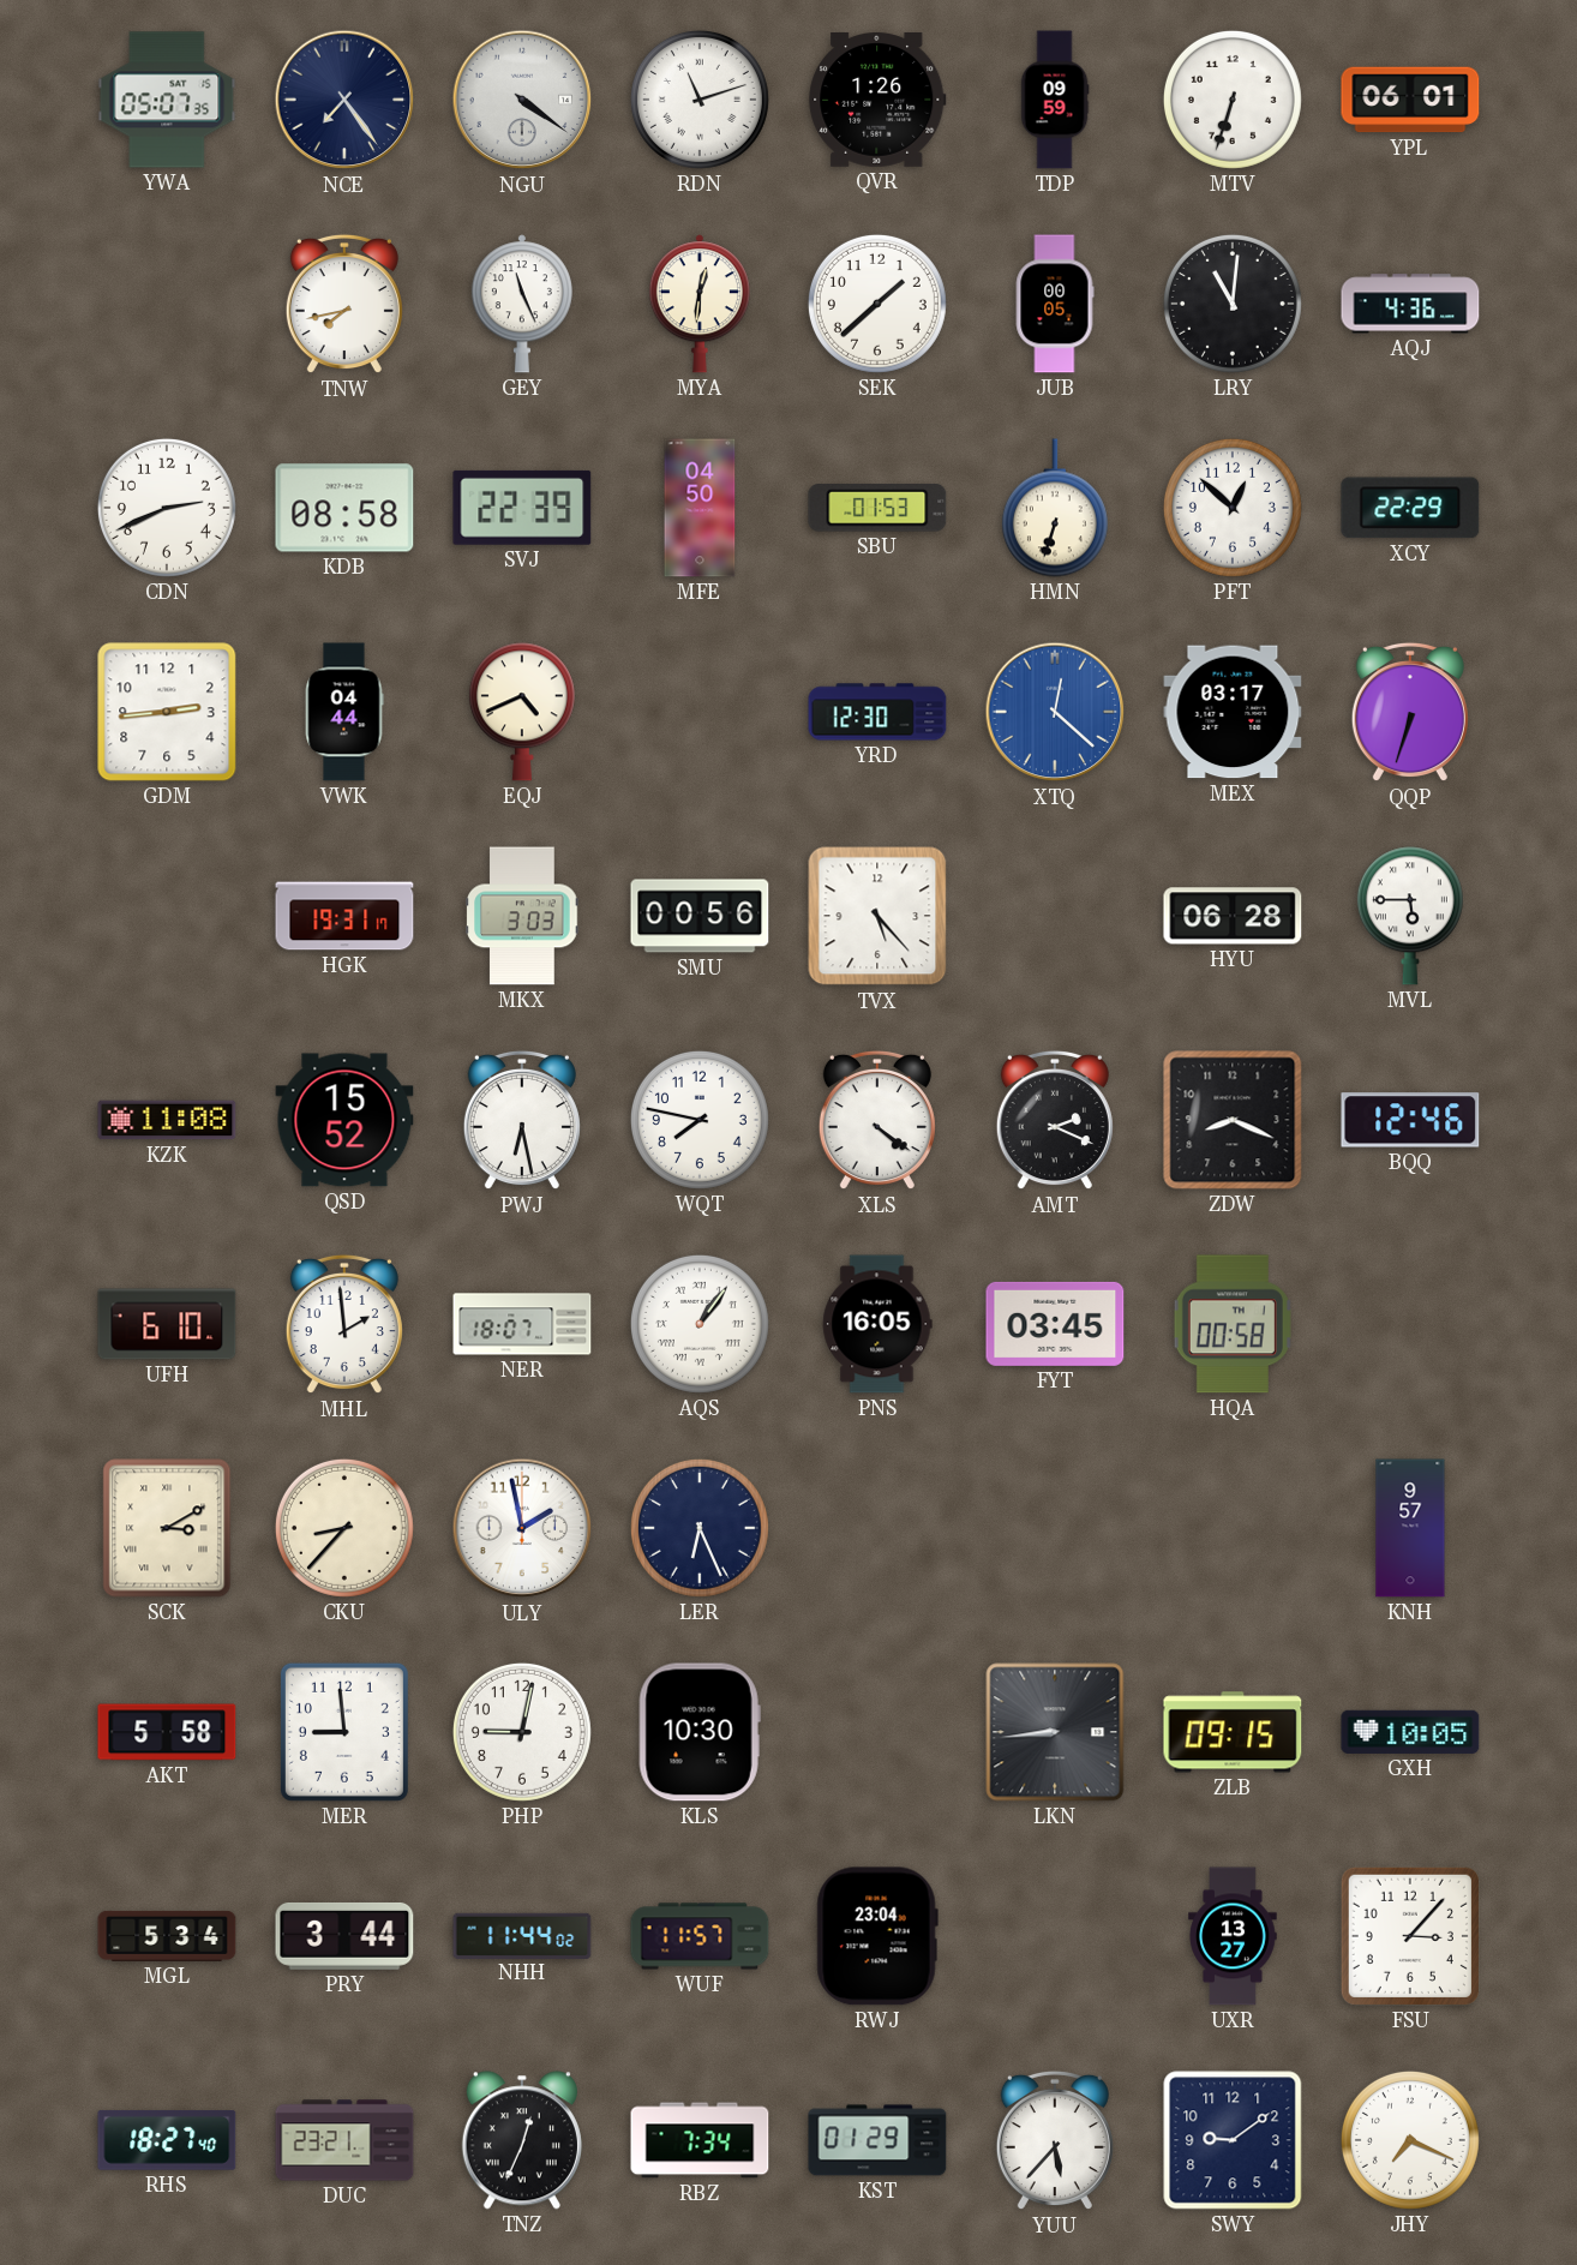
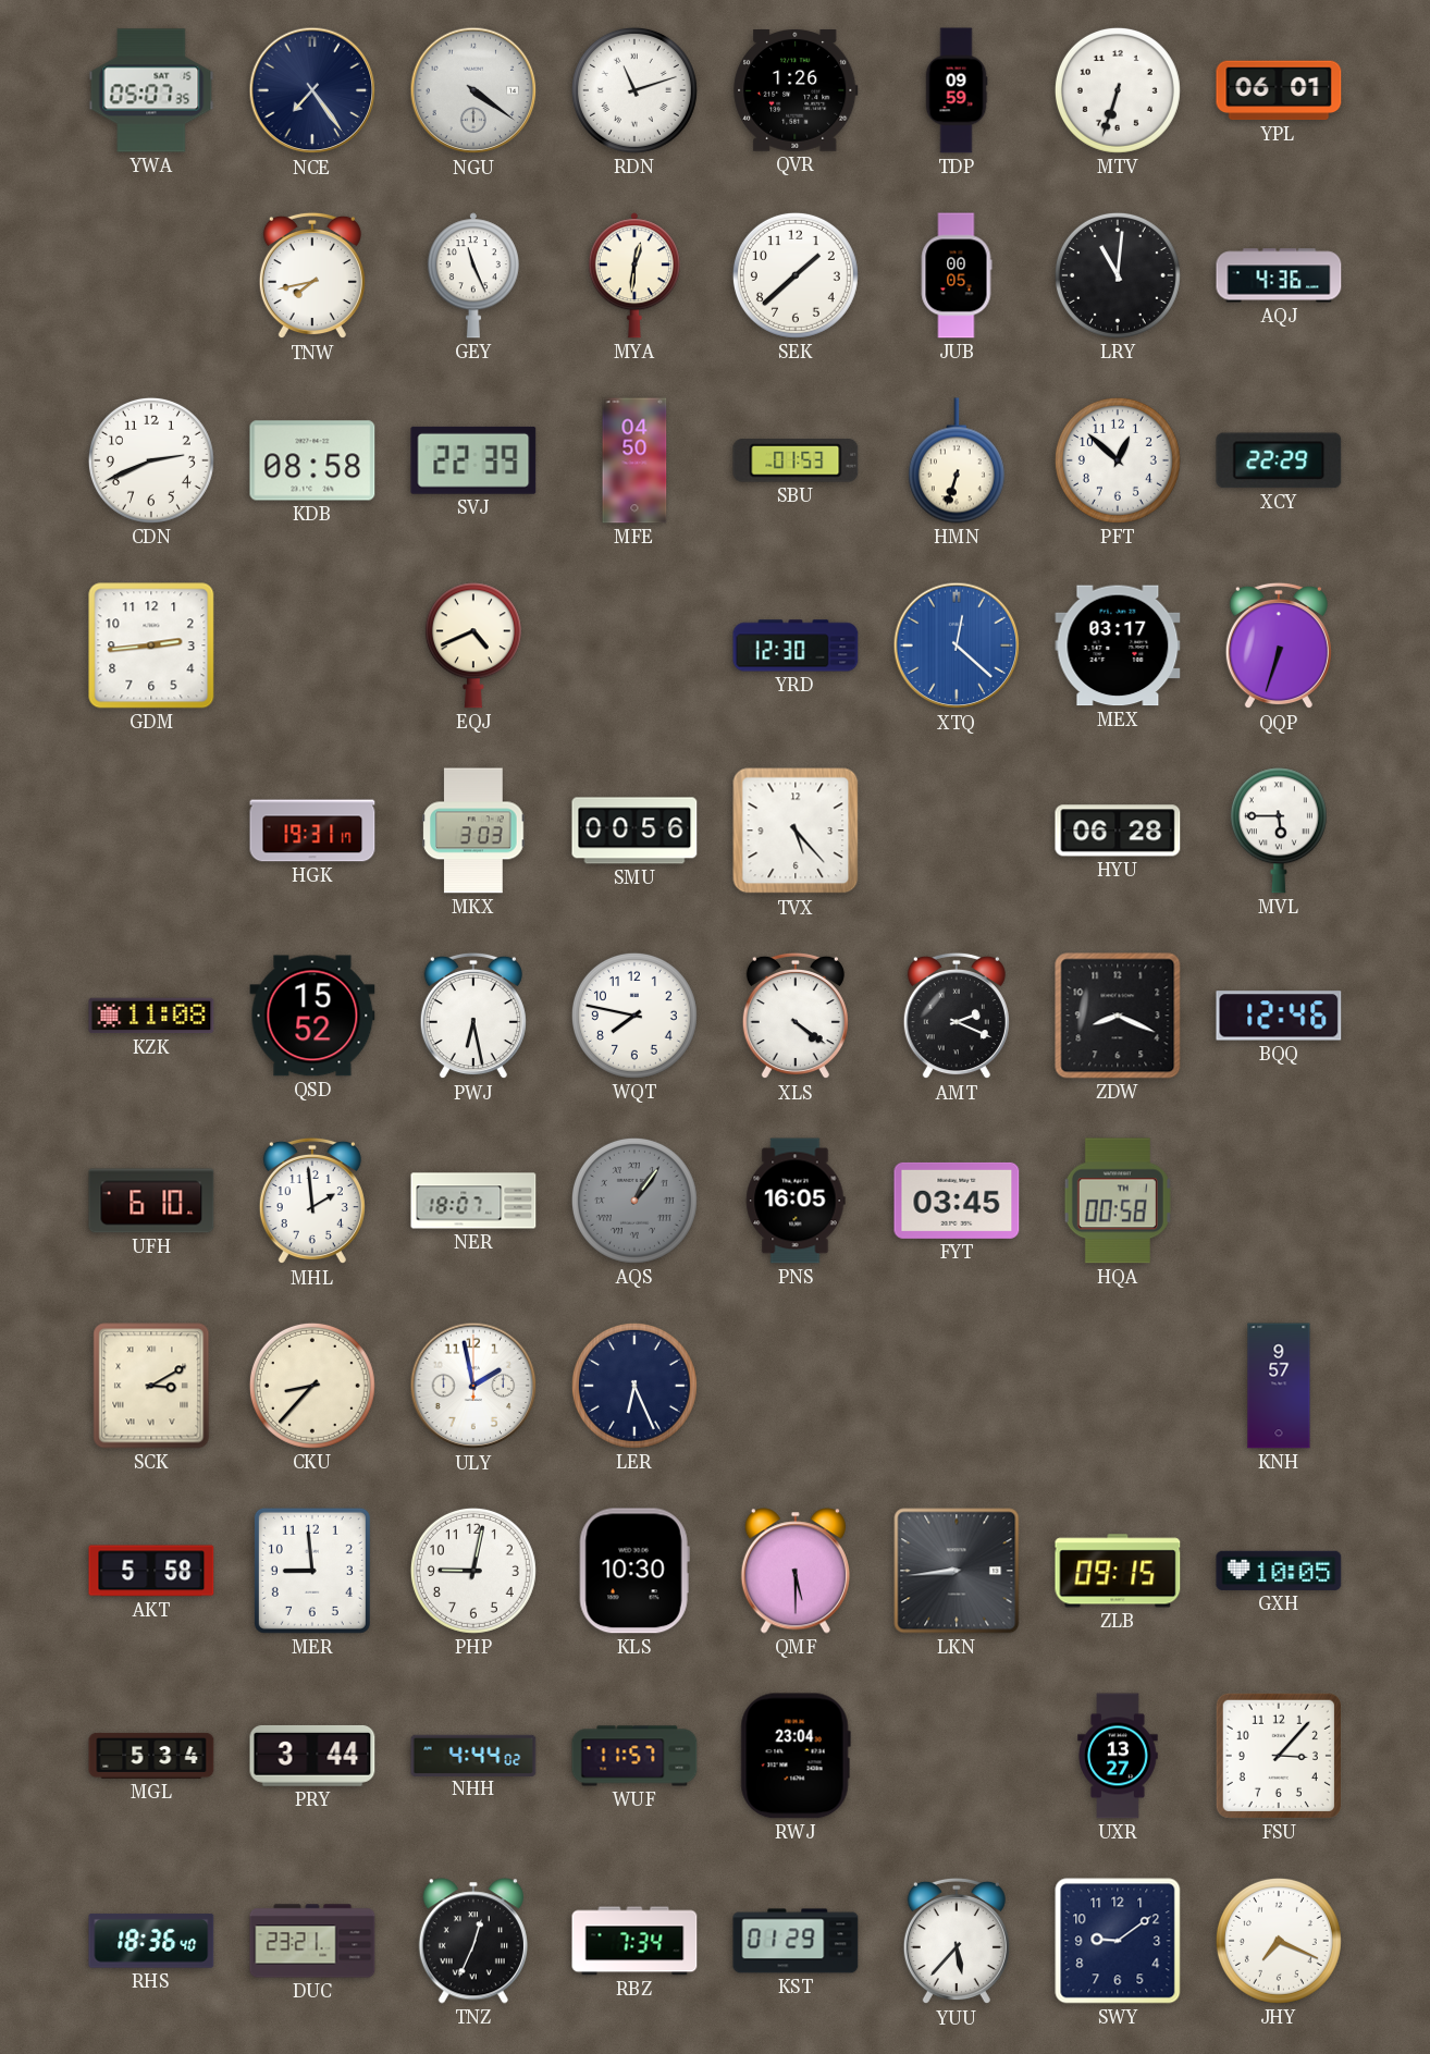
VWK: 04:44 -> none
AQS dial: white -> grey
QMF: none -> 5:30
NHH: 11:44 -> 4:44
RHS: 18:27 -> 18:36
